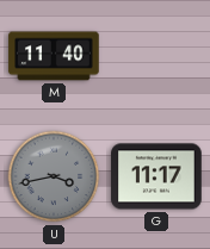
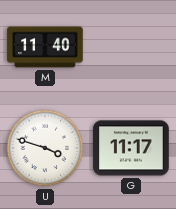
U: 3:43 -> 3:48
U dial: grey -> white
